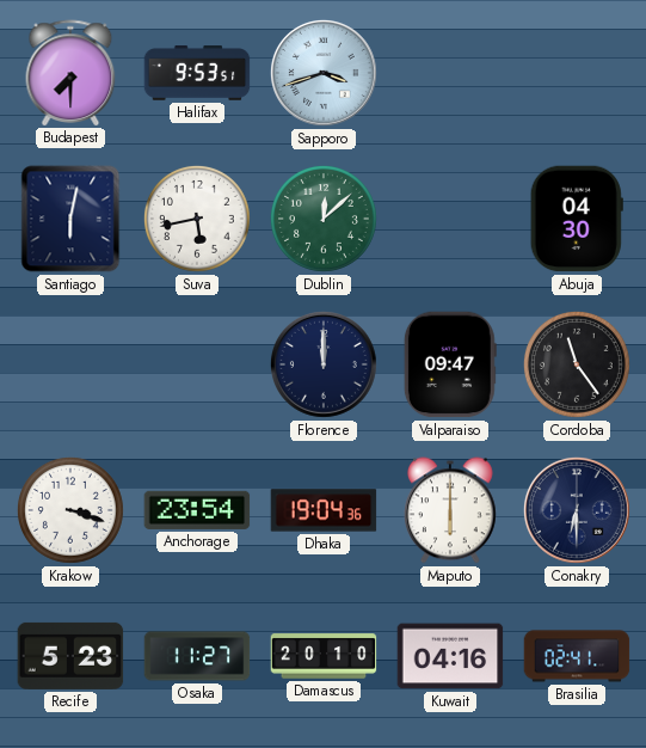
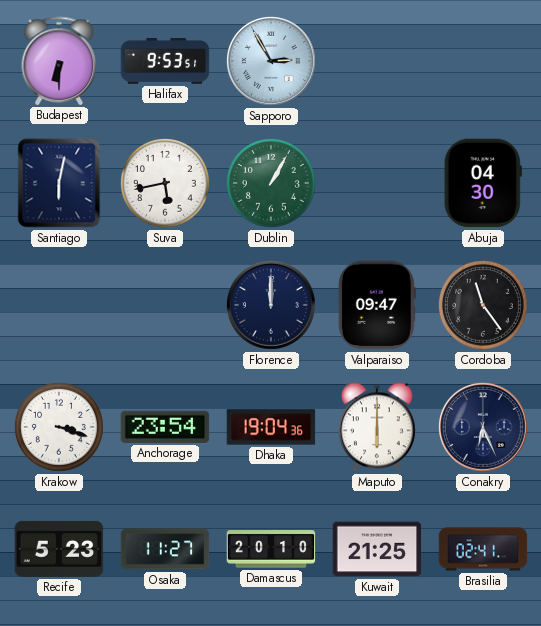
Budapest: 7:30 -> 6:30
Sapporo: 3:42 -> 2:55
Dublin: 12:08 -> 1:05
Conakry: 6:30 -> 6:26
Kuwait: 04:16 -> 21:25
